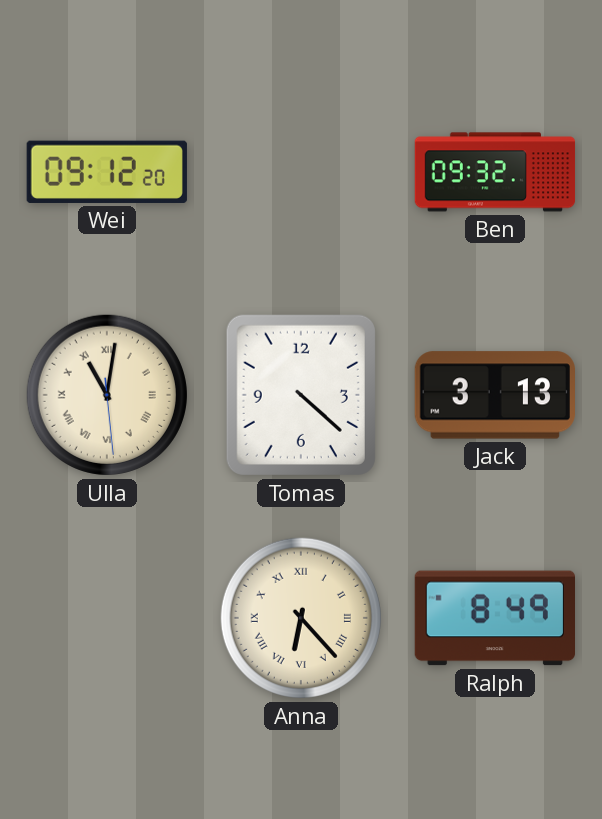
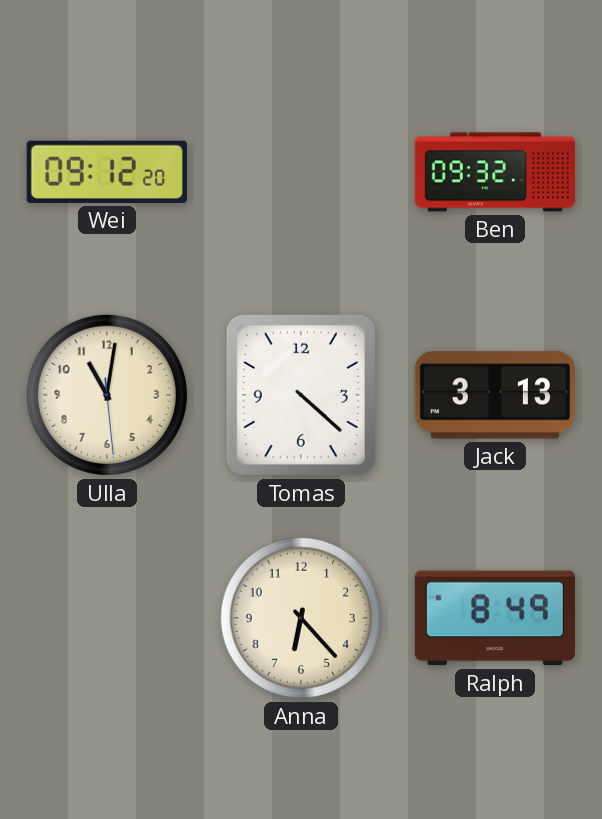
Ulla numerals: Roman -> Arabic
Anna numerals: Roman -> Arabic
